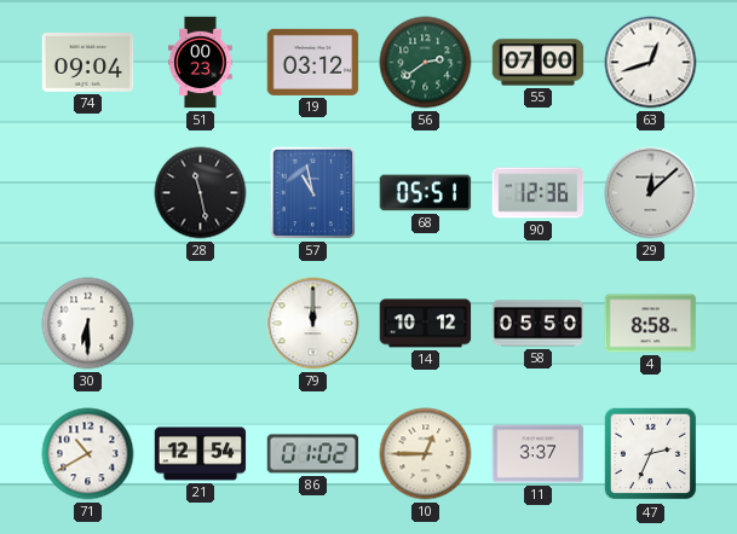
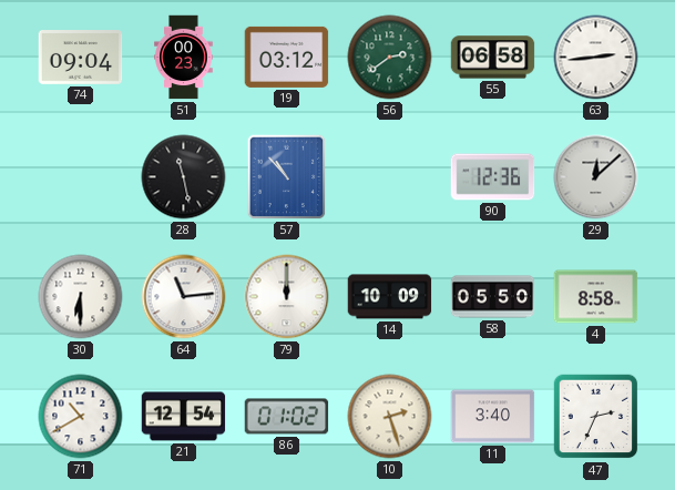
55: 07:00 -> 06:58
63: 12:42 -> 2:44
57: 10:58 -> 10:53
68: 05:51 -> none
64: none -> 11:14
14: 10:12 -> 10:09
10: 12:45 -> 2:27
11: 3:37 -> 3:40
